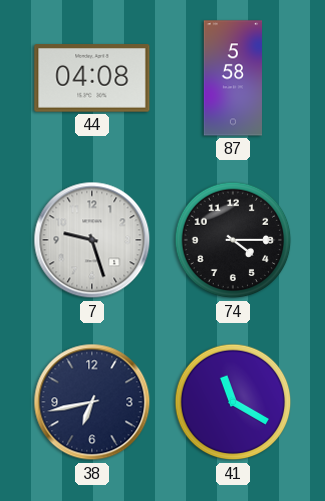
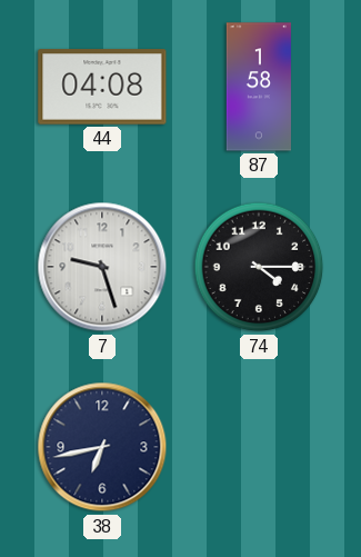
87: 5:58 -> 1:58
41: 11:20 -> none
